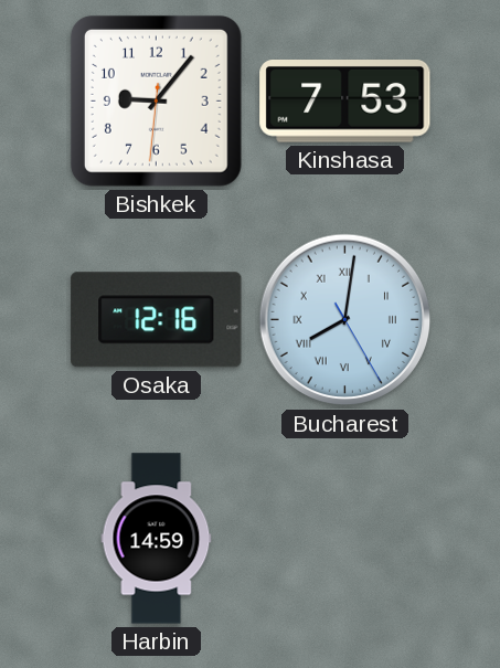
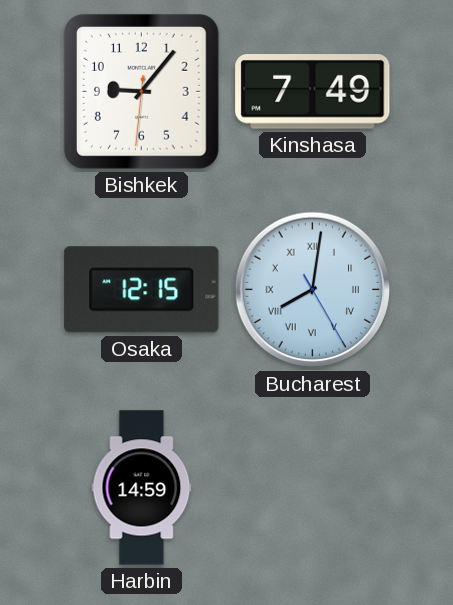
Kinshasa: 7:53 -> 7:49
Osaka: 12:16 -> 12:15
